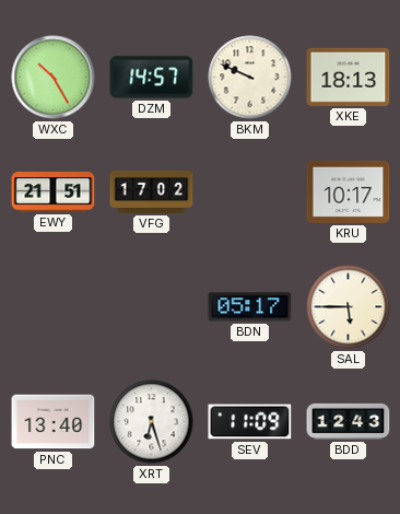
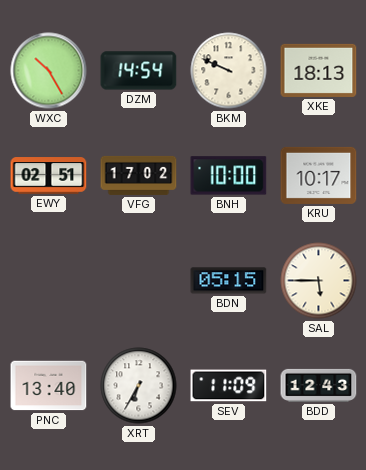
DZM: 14:57 -> 14:54
EWY: 21:51 -> 02:51
BNH: none -> 10:00
BDN: 05:17 -> 05:15
XRT: 6:27 -> 6:35
